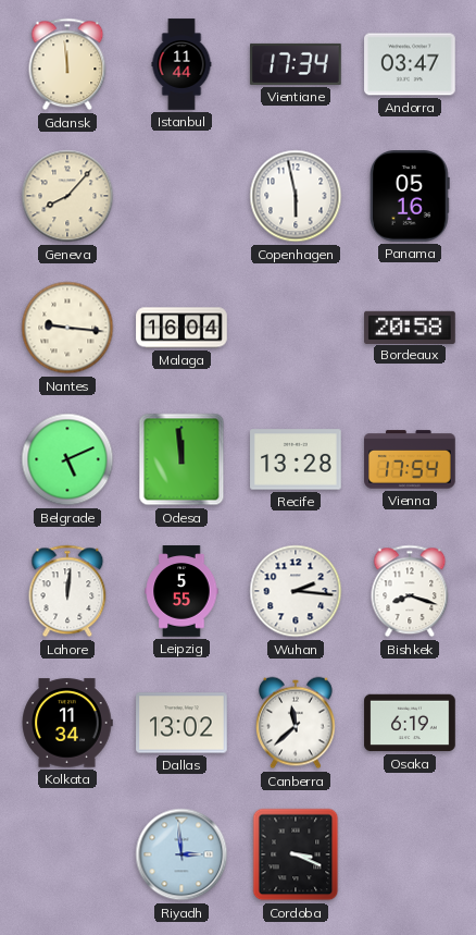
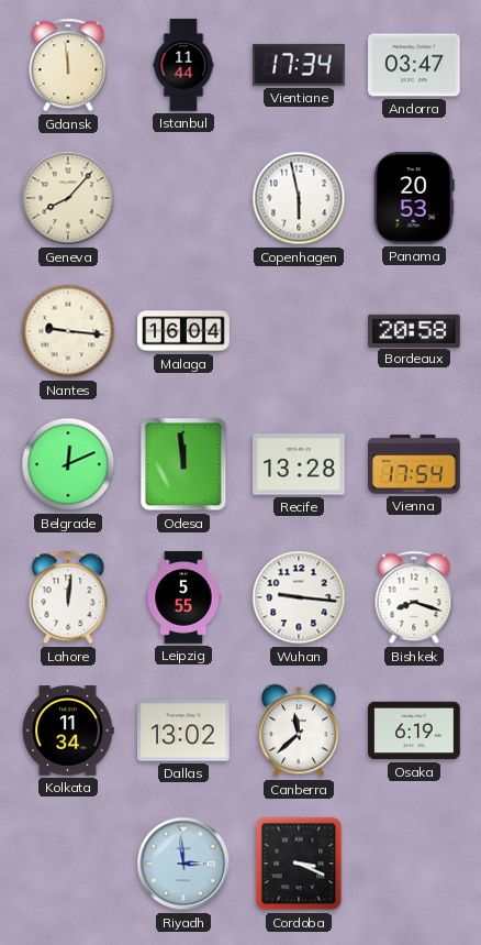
Panama: 05:16 -> 20:53
Belgrade: 5:11 -> 12:11
Wuhan: 2:16 -> 9:16
